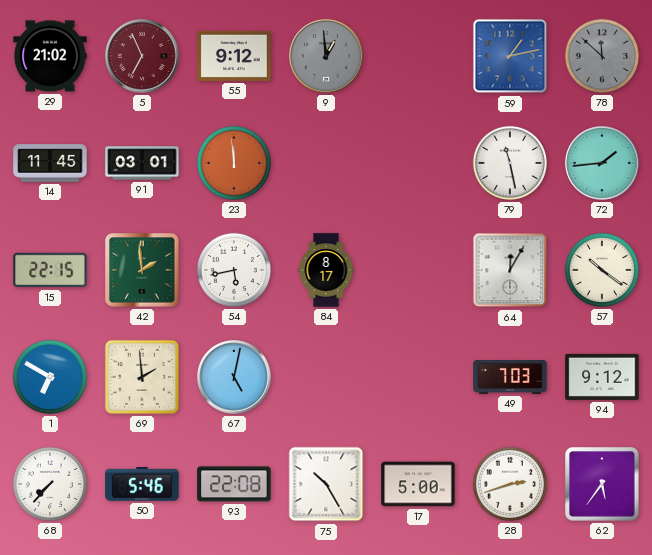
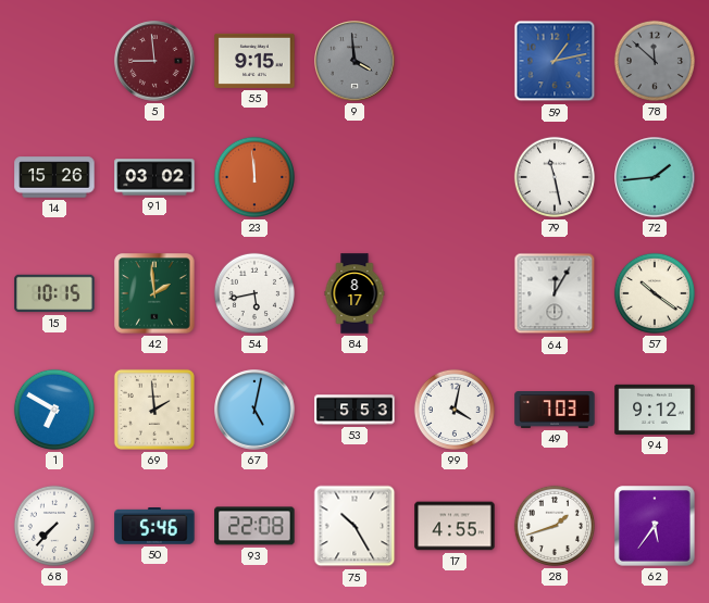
29: 21:02 -> none
5: 6:56 -> 8:59
55: 9:12 -> 9:15
9: 12:59 -> 3:59
14: 11:45 -> 15:26
91: 03:01 -> 03:02
15: 22:15 -> 10:15
53: none -> 5:53
99: none -> 4:02
17: 5:00 -> 4:55
28: 2:42 -> 1:42
